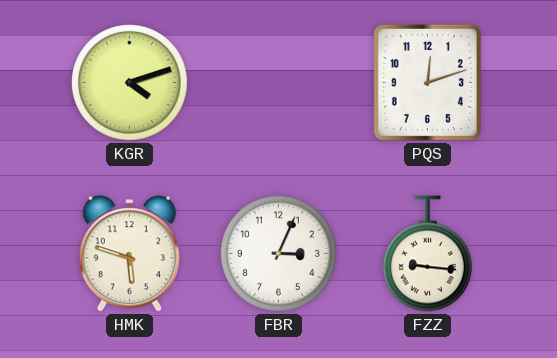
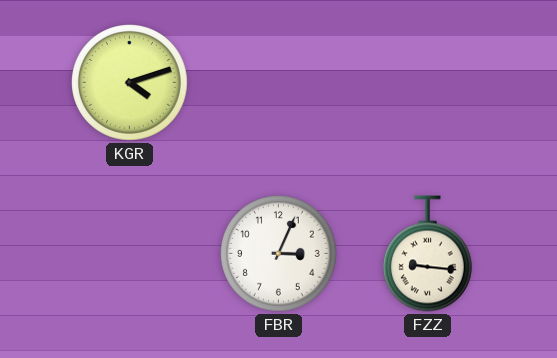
PQS: 12:12 -> none
HMK: 5:48 -> none
